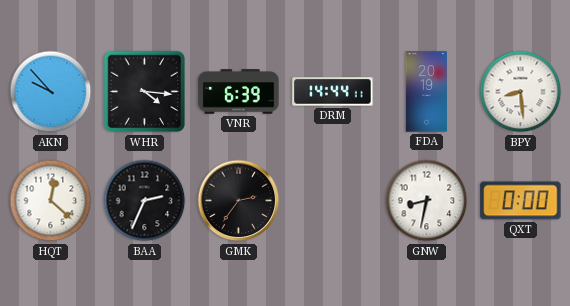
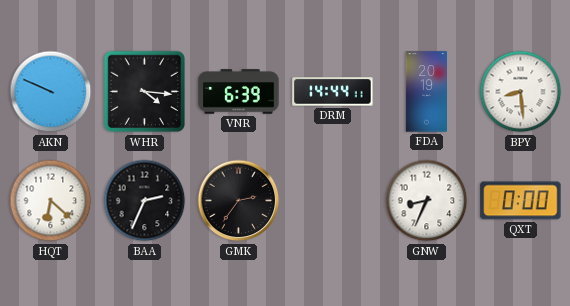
AKN: 9:53 -> 9:49
HQT: 12:22 -> 6:22
GNW: 8:32 -> 8:34
